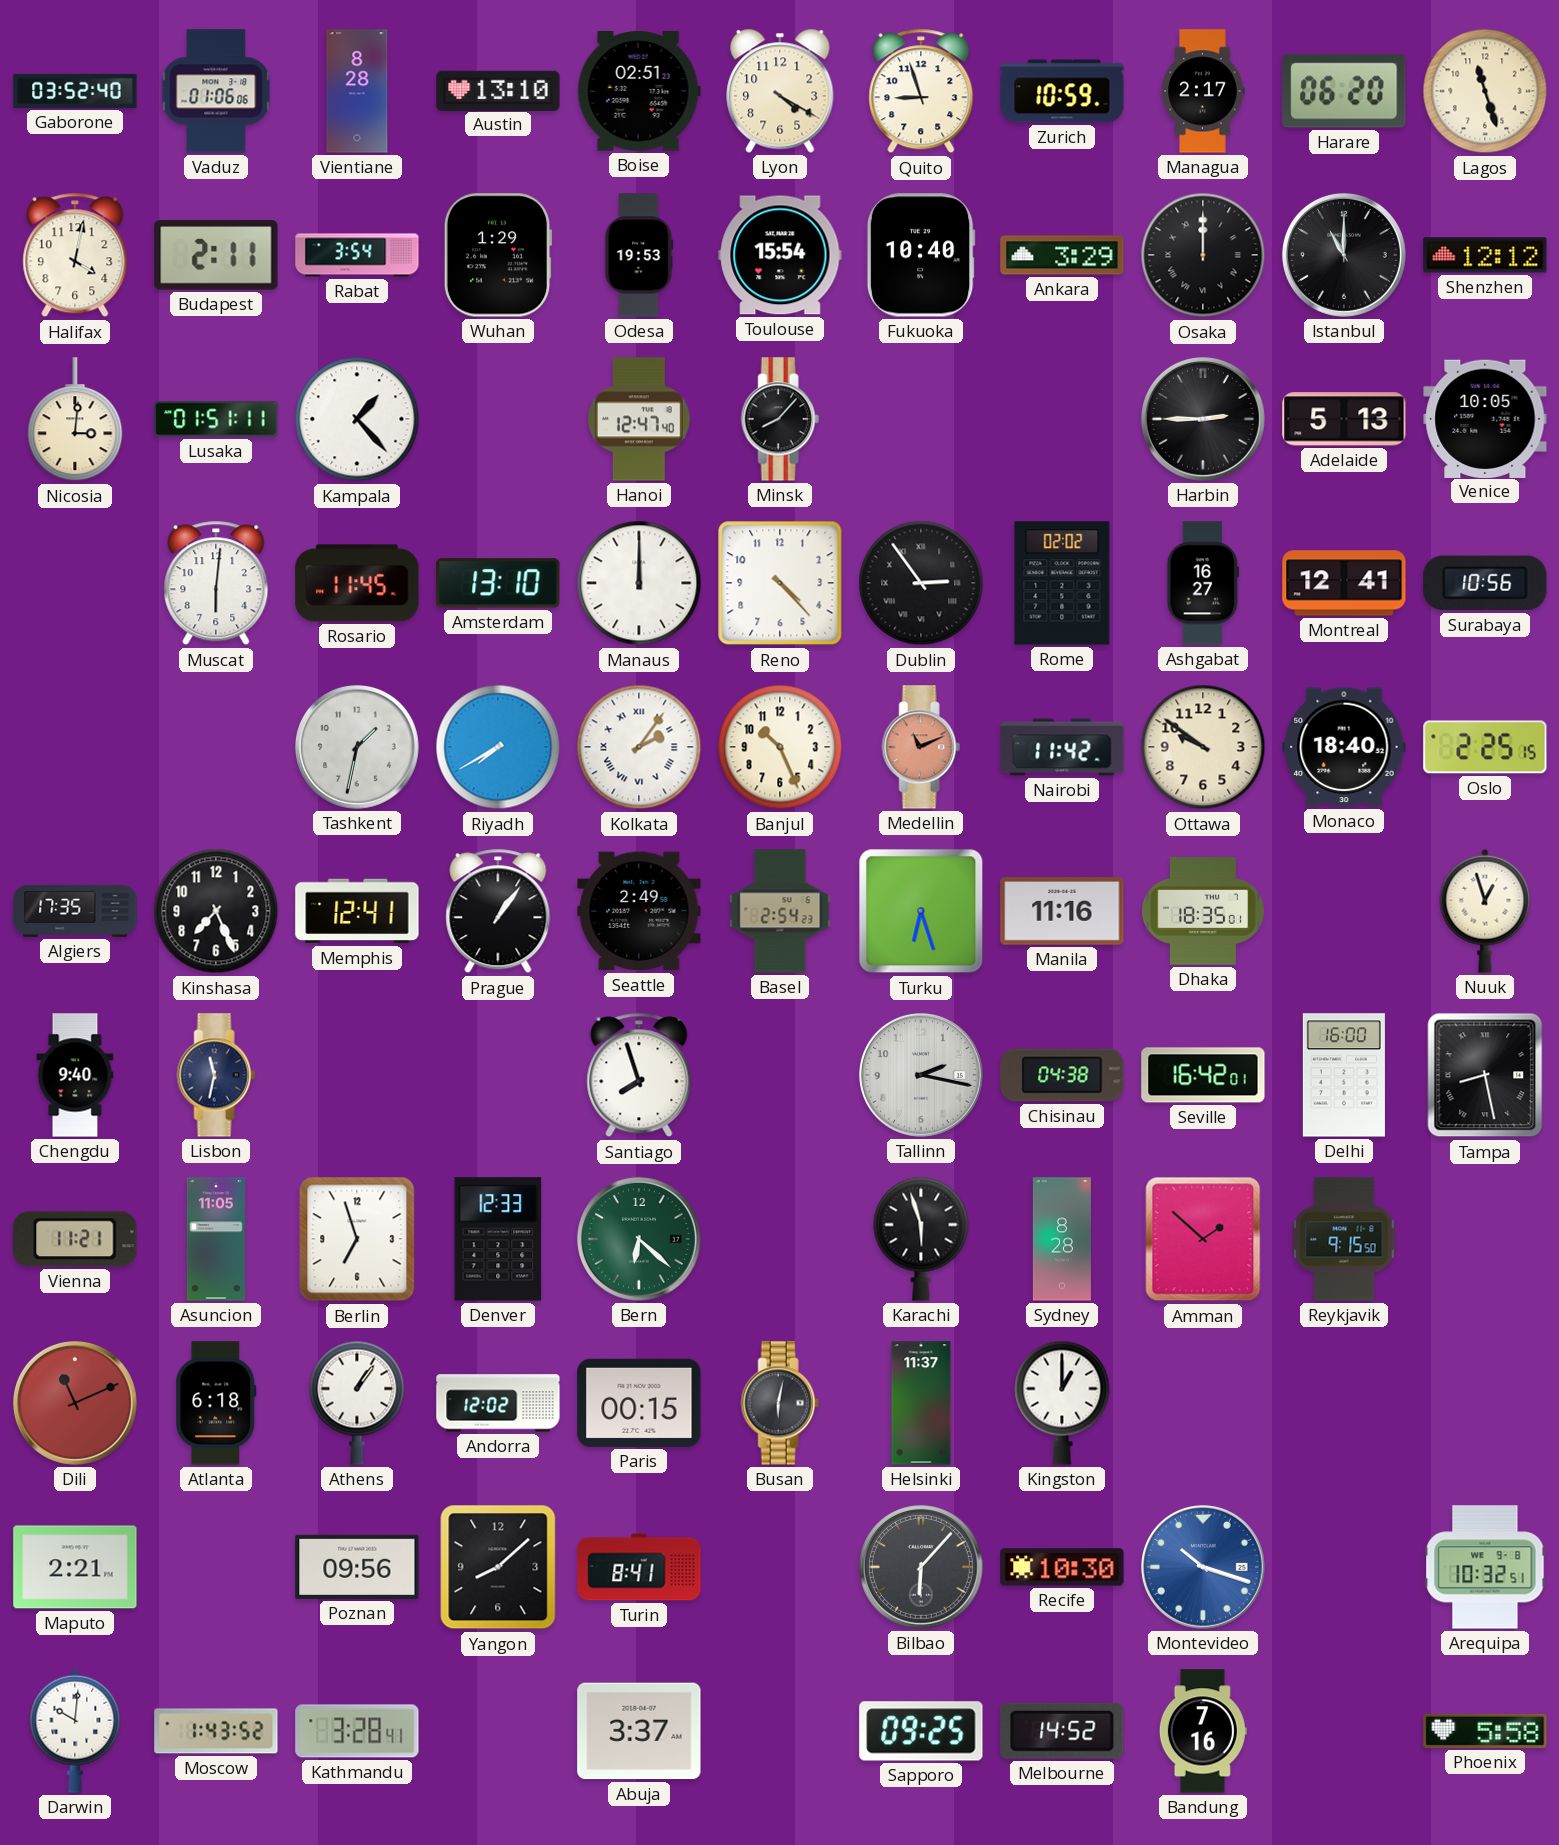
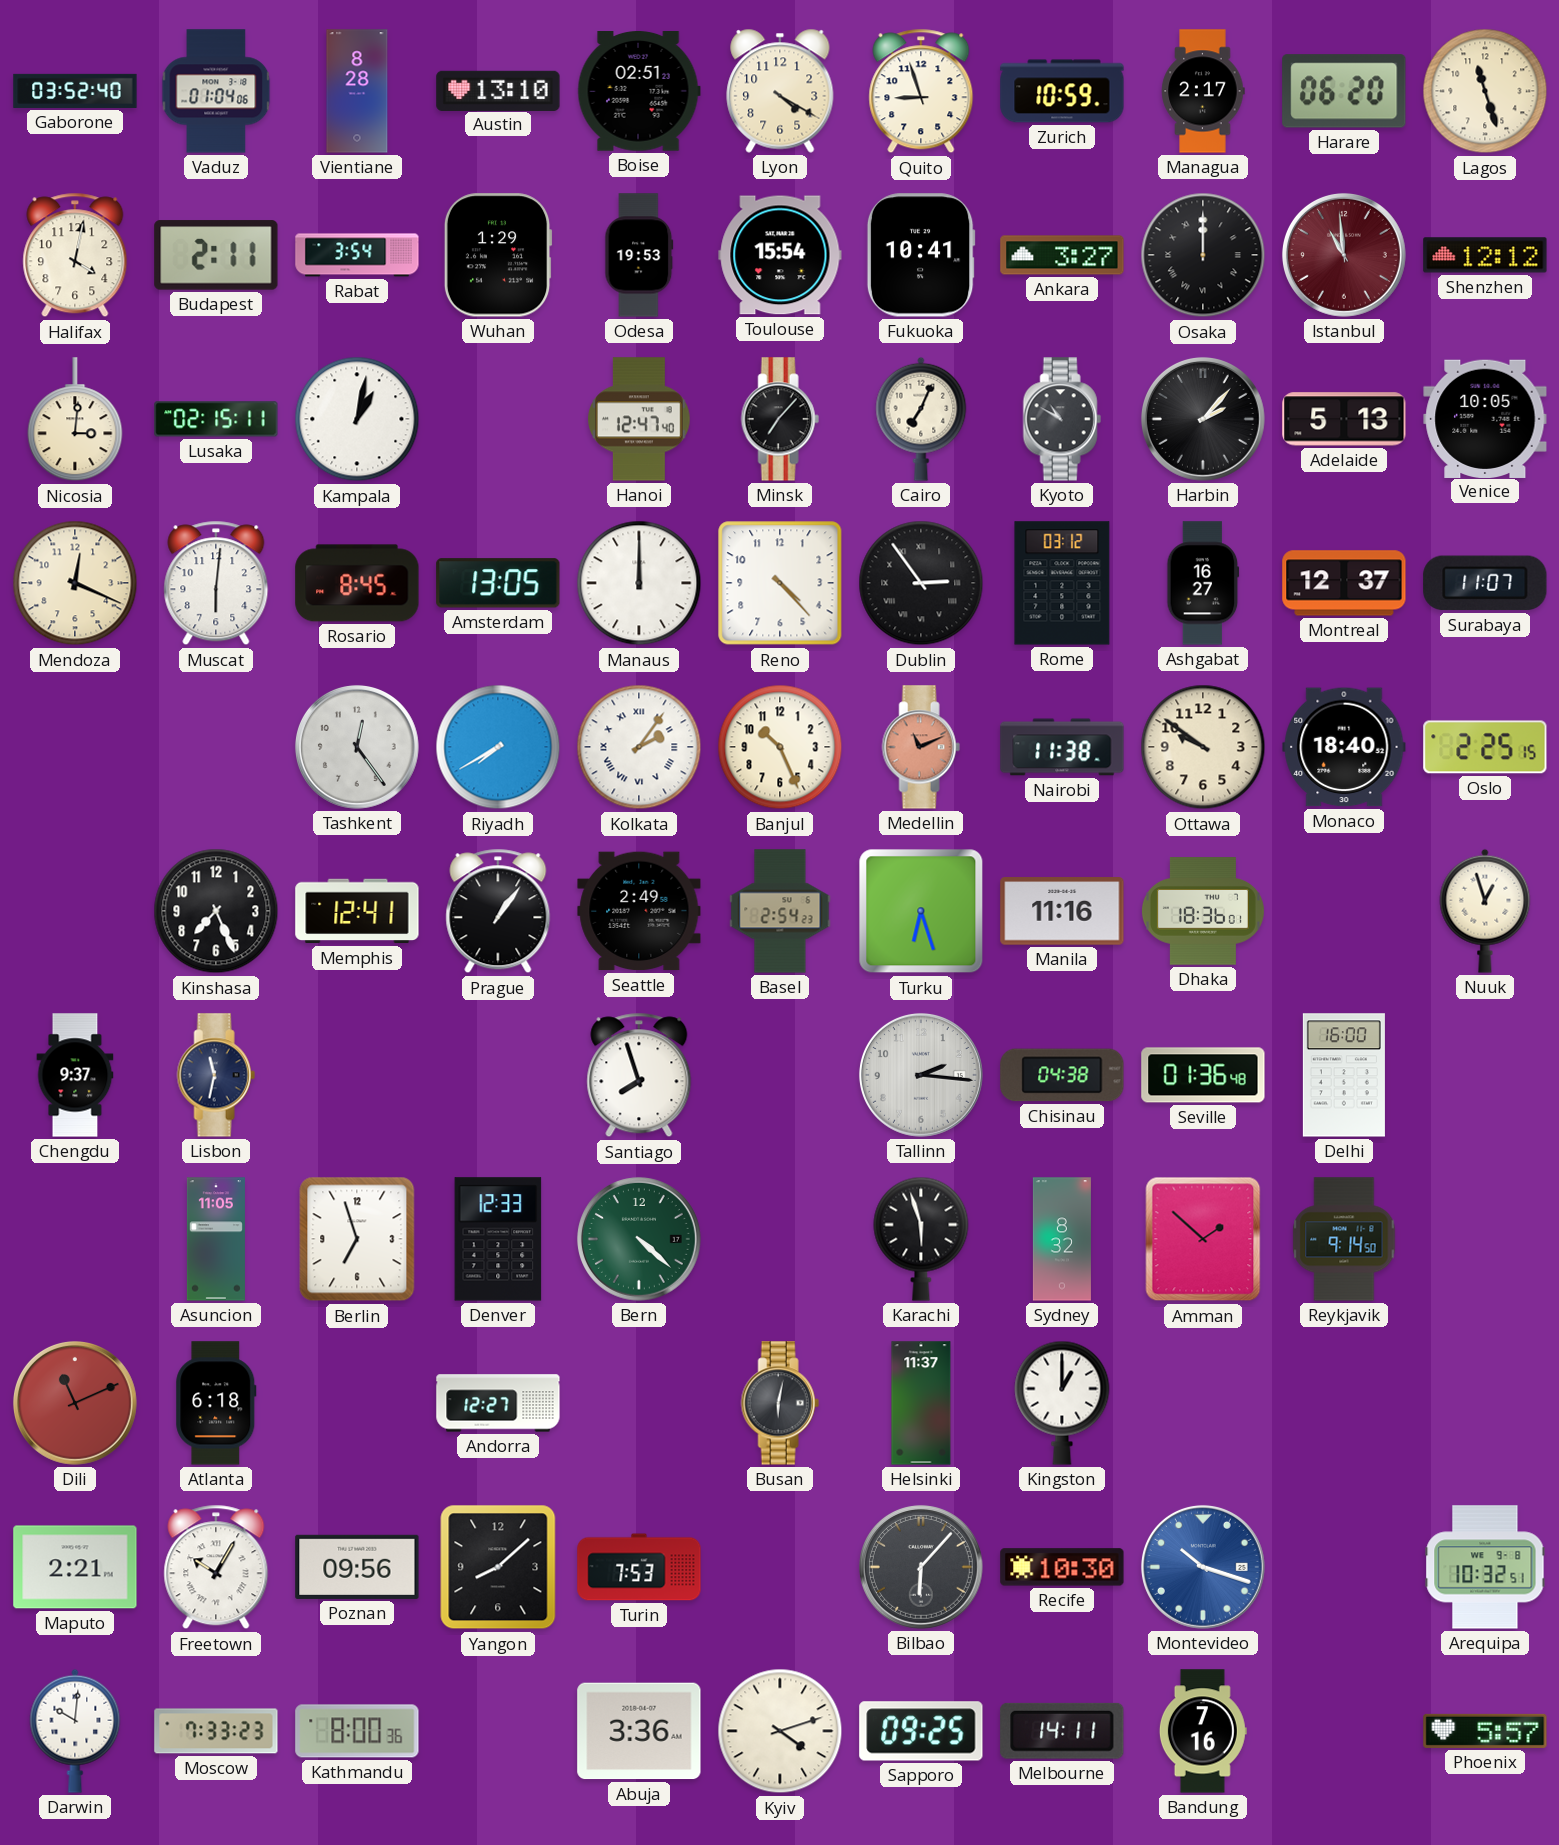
Vaduz: 01:06 -> 01:04
Fukuoka: 10:40 -> 10:41
Ankara: 3:29 -> 3:27
Istanbul: 11:00 -> 10:59
Istanbul dial: black -> burgundy
Lusaka: 01:51 -> 02:15
Kampala: 1:23 -> 1:02
Minsk: 8:07 -> 7:07
Cairo: none -> 7:04
Kyoto: none -> 10:50
Harbin: 2:45 -> 2:07
Mendoza: none -> 12:19
Rosario: 11:45 -> 8:45
Amsterdam: 13:10 -> 13:05
Rome: 02:02 -> 03:12
Montreal: 12:41 -> 12:37
Surabaya: 10:56 -> 11:07
Tashkent: 1:32 -> 12:24
Nairobi: 11:42 -> 11:38
Algiers: 17:35 -> none
Dhaka: 18:35 -> 18:36
Chengdu: 9:40 -> 9:37
Tallinn: 2:17 -> 2:16
Seville: 16:42 -> 01:36
Tampa: 8:28 -> none
Vienna: 11:21 -> none
Bern: 6:22 -> 4:22
Sydney: 8:28 -> 8:32
Reykjavik: 9:15 -> 9:14
Athens: 1:06 -> none
Andorra: 12:02 -> 12:27
Paris: 00:15 -> none
Freetown: none -> 10:05
Turin: 8:41 -> 7:53
Moscow: 1:43 -> 7:33
Kathmandu: 3:28 -> 8:00
Abuja: 3:37 -> 3:36
Kyiv: none -> 4:12
Melbourne: 14:52 -> 14:11
Phoenix: 5:58 -> 5:57
